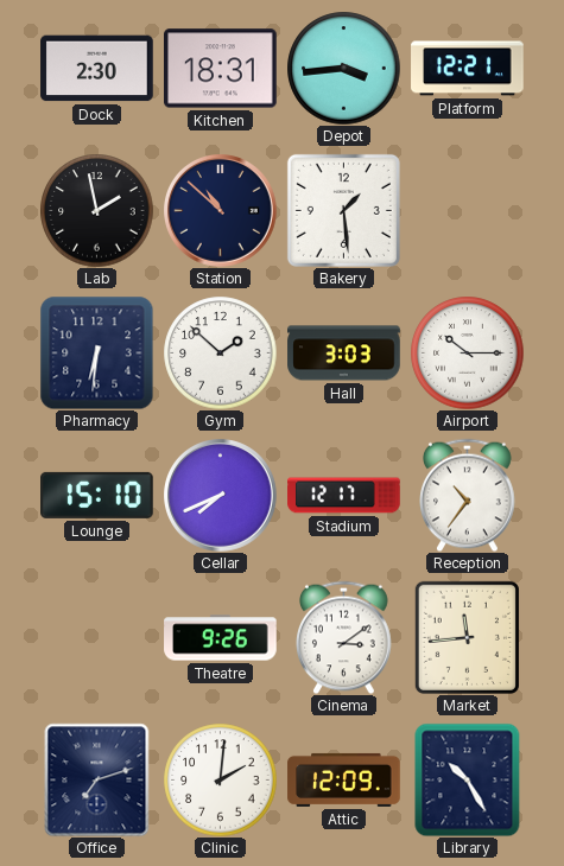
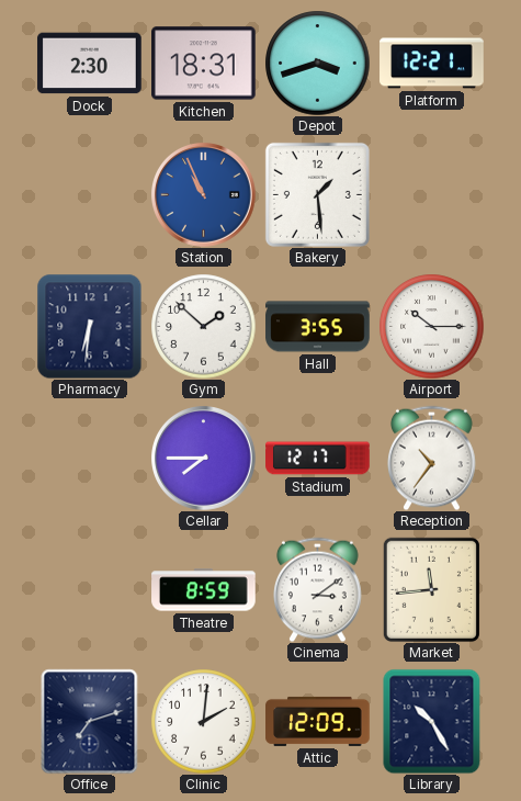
Depot: 3:44 -> 3:42
Lab: 1:58 -> none
Station: 10:52 -> 10:56
Station dial: navy -> blue
Hall: 3:03 -> 3:55
Lounge: 15:10 -> none
Cellar: 7:41 -> 7:45
Theatre: 9:26 -> 8:59
